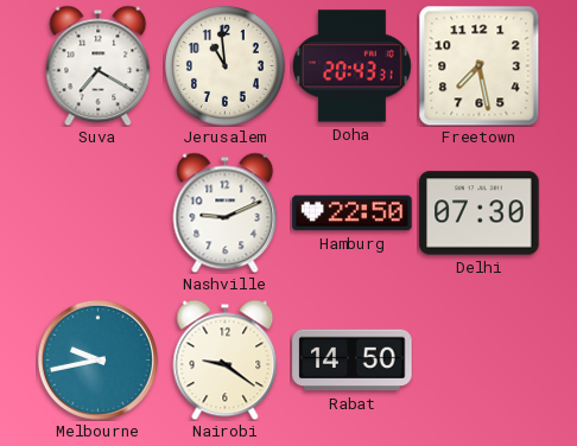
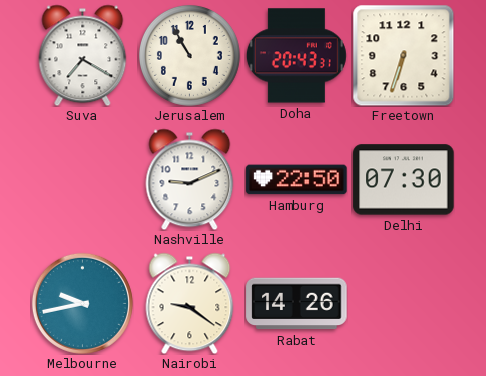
Jerusalem: 10:59 -> 10:55
Freetown: 7:28 -> 6:33
Rabat: 14:50 -> 14:26
